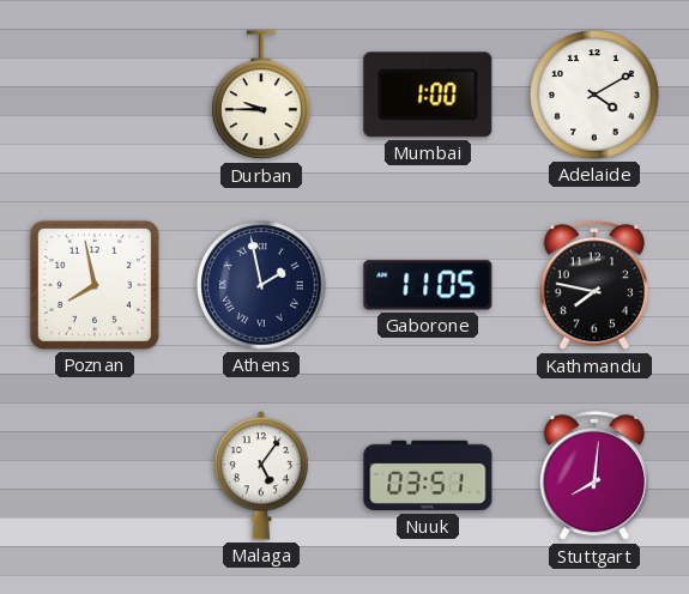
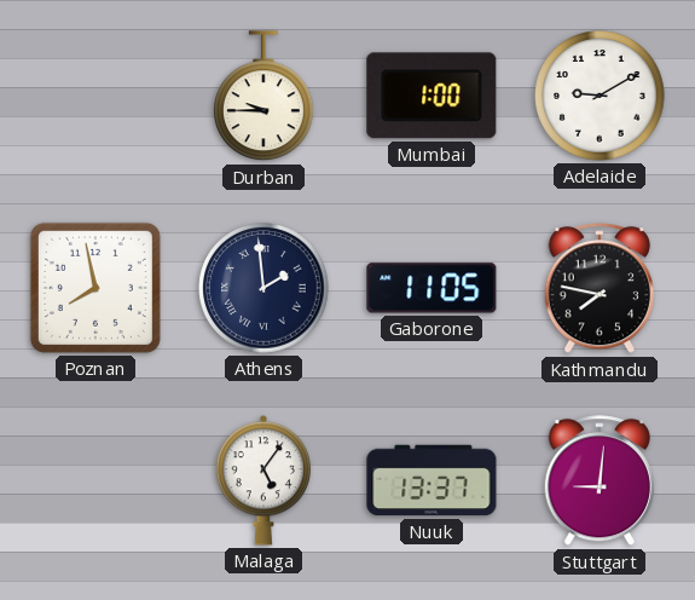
Adelaide: 4:10 -> 9:10
Athens: 1:58 -> 1:59
Nuuk: 03:51 -> 13:37
Stuttgart: 8:01 -> 9:01
